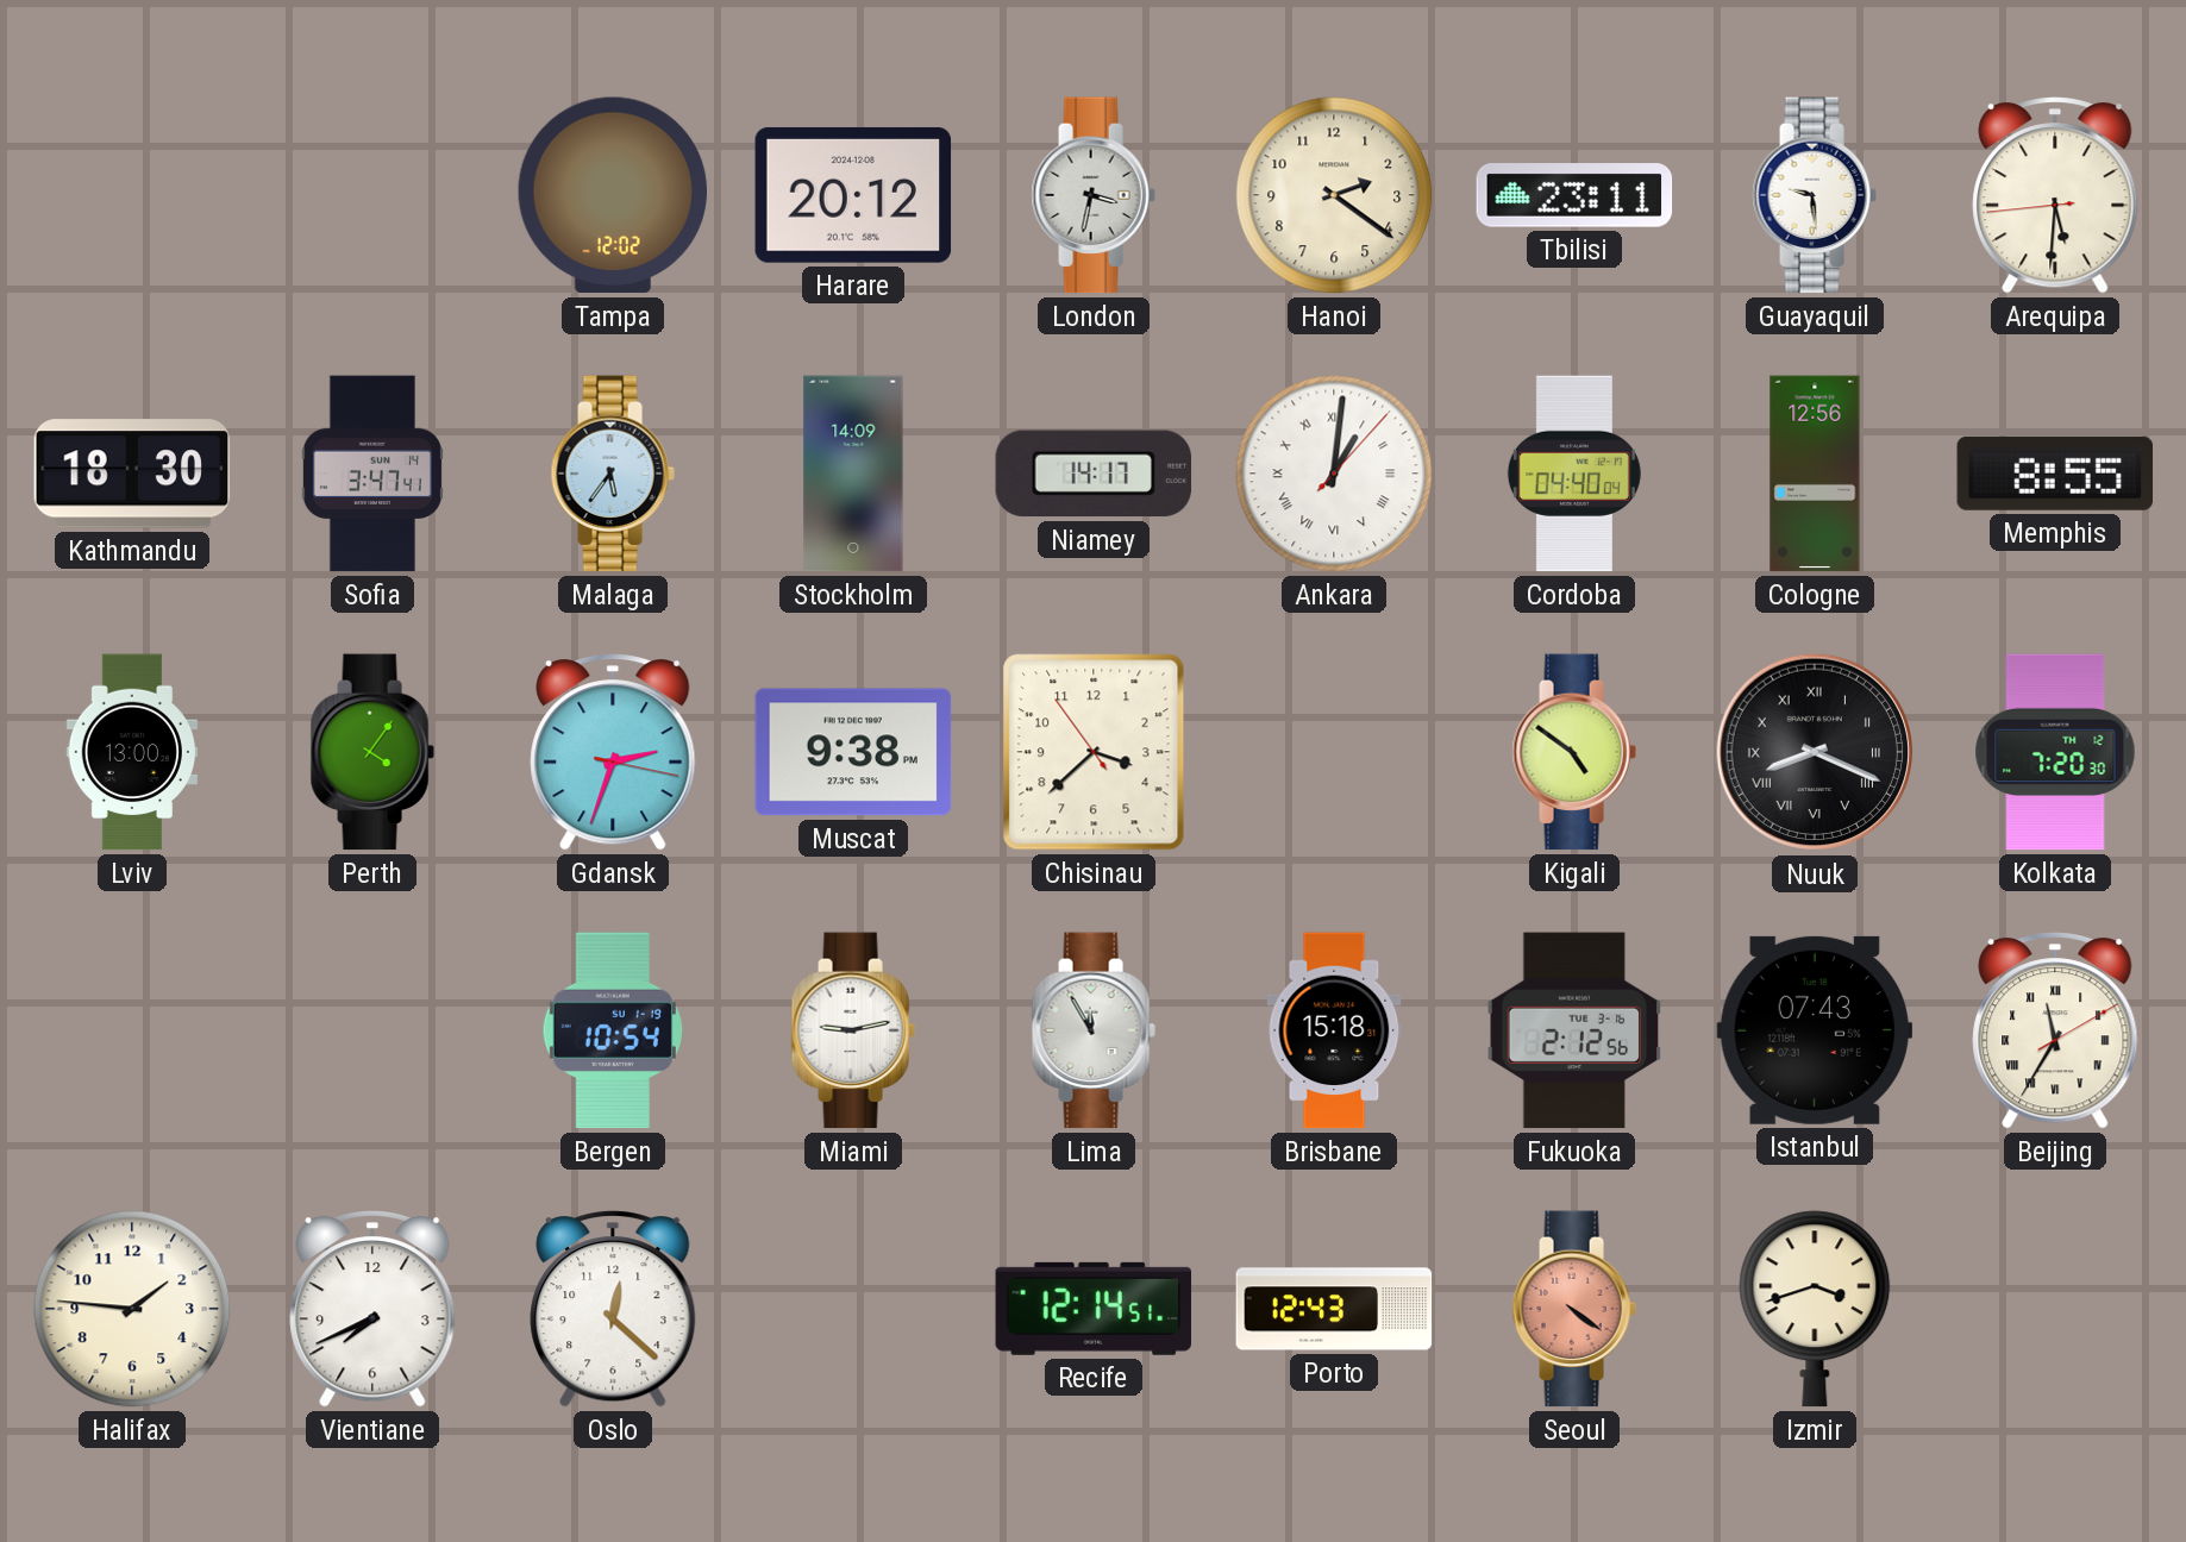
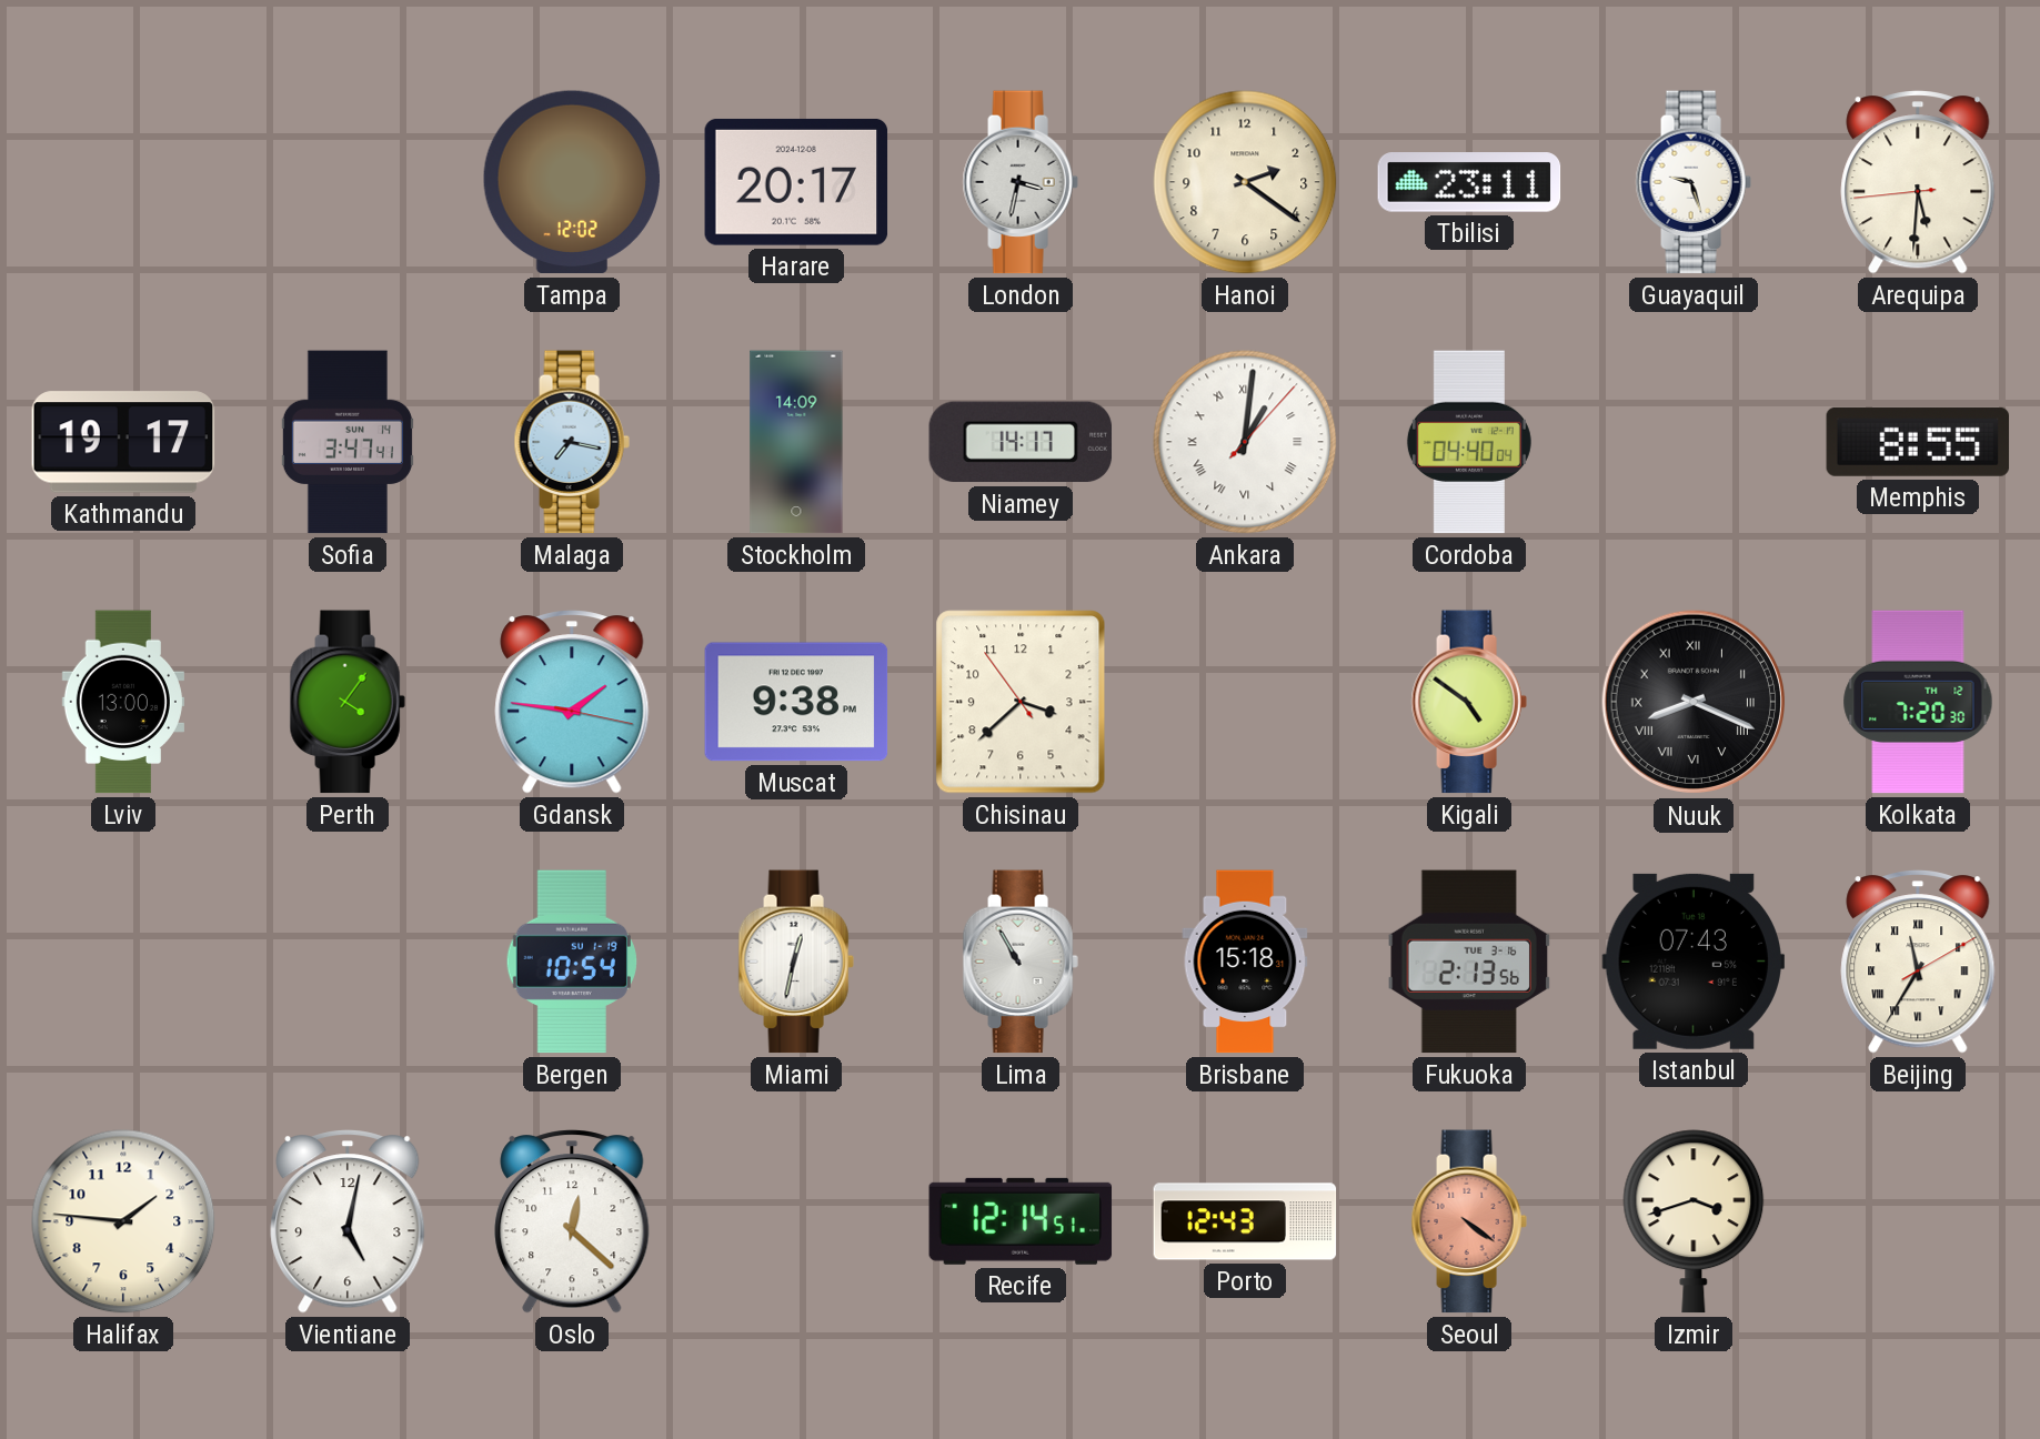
Harare: 20:12 -> 20:17
Guayaquil: 9:29 -> 9:27
Kathmandu: 18:30 -> 19:17
Malaga: 5:36 -> 7:17
Cologne: 12:56 -> none
Gdansk: 2:33 -> 1:46
Miami: 9:13 -> 12:32
Lima: 11:55 -> 10:55
Fukuoka: 2:12 -> 2:13
Vientiane: 7:41 -> 5:02
